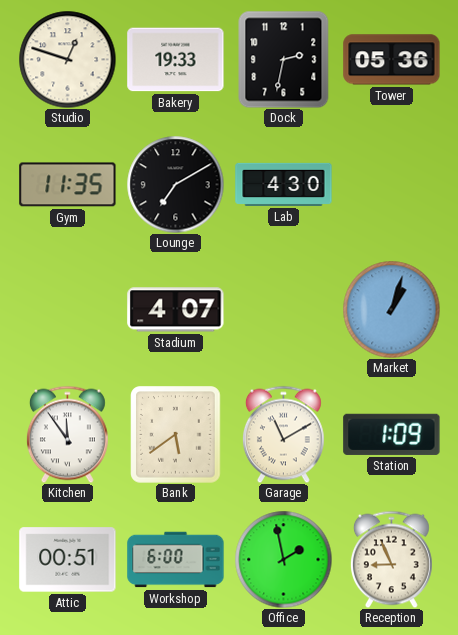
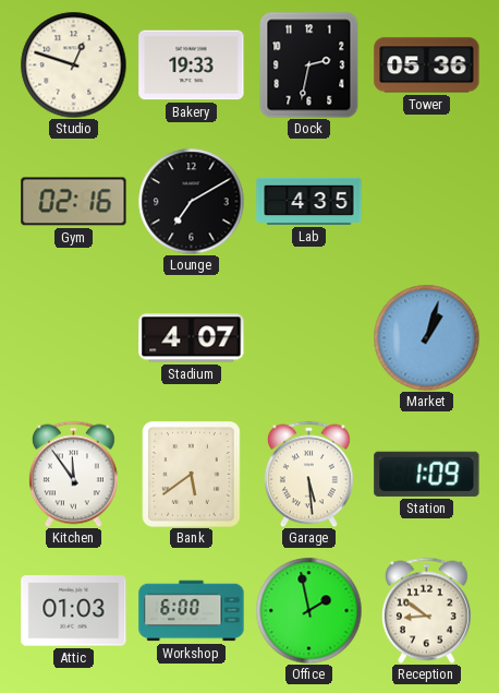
Gym: 11:35 -> 02:16
Lab: 4:30 -> 4:35
Garage: 11:10 -> 5:29
Attic: 00:51 -> 01:03
Reception: 8:56 -> 8:51
